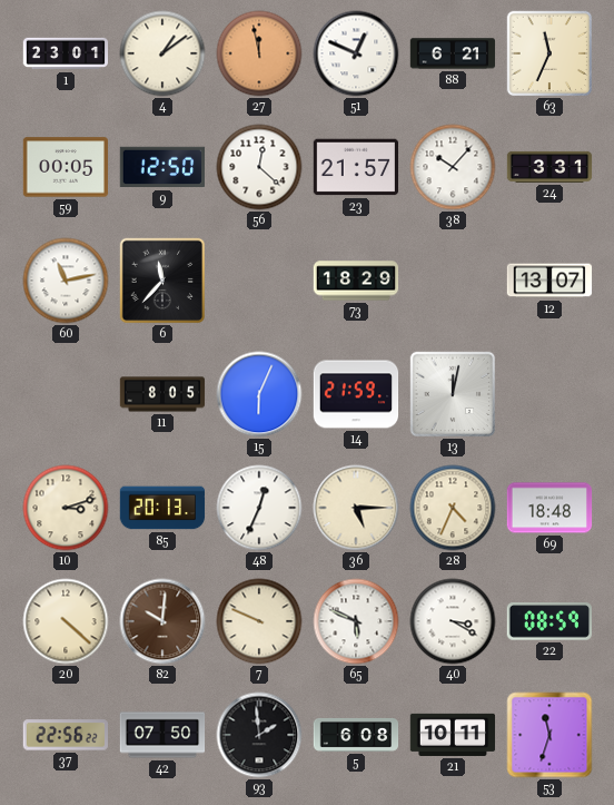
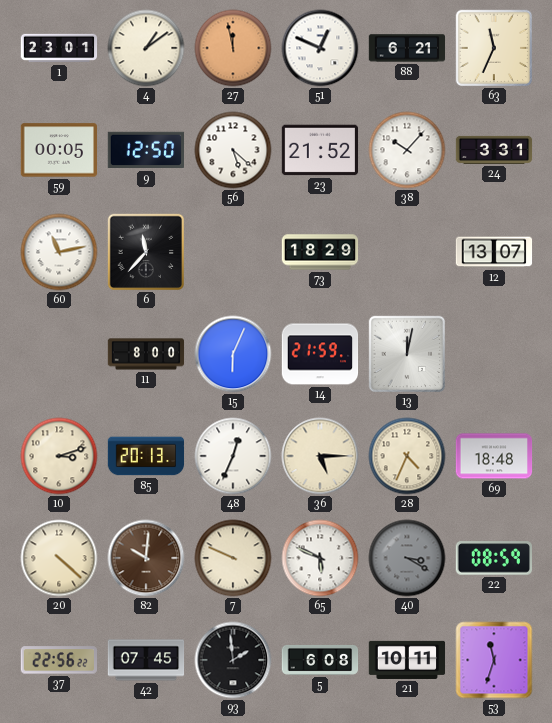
56: 12:22 -> 5:22
23: 21:57 -> 21:52
11: 8:05 -> 8:00
40 dial: white -> grey
42: 07:50 -> 07:45
